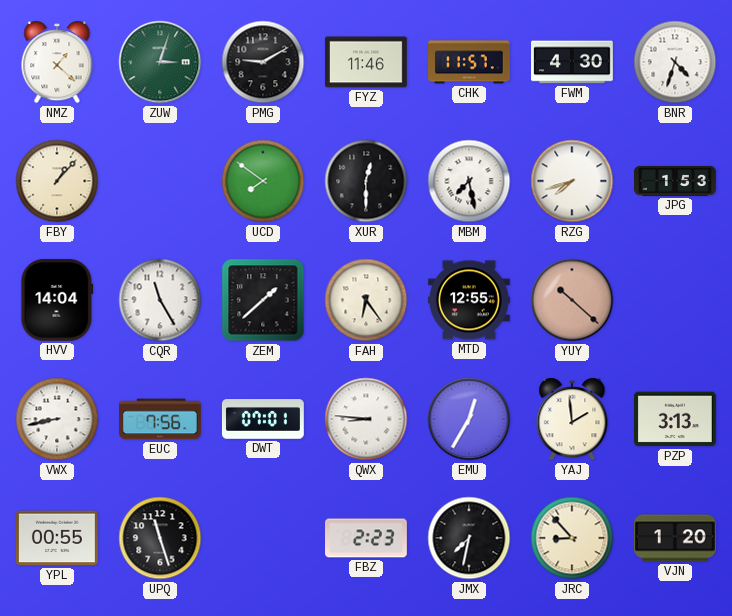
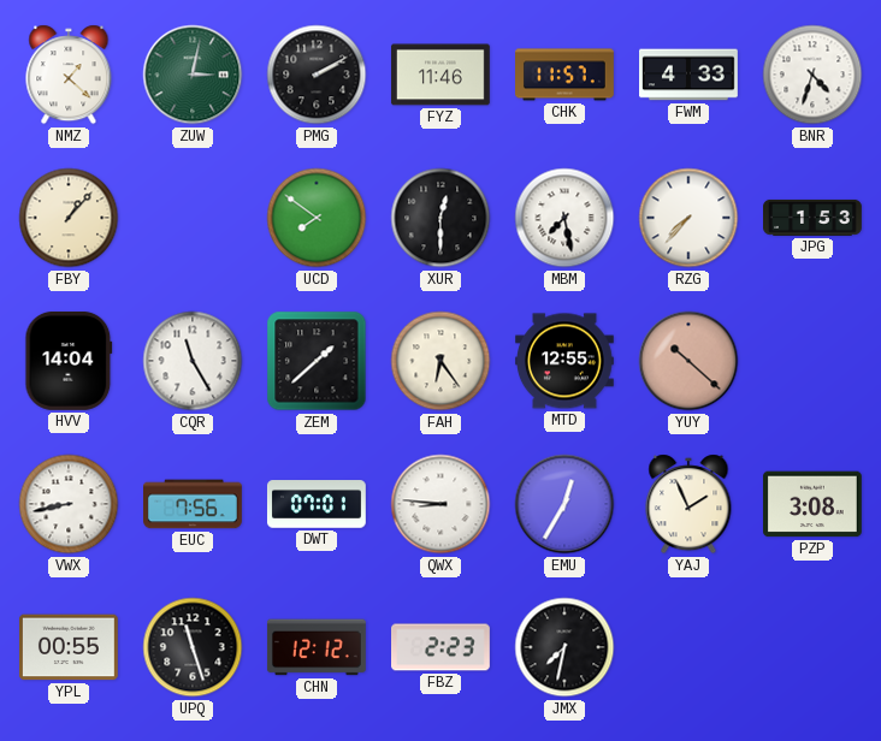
ZUW: 3:03 -> 3:02
PMG: 9:10 -> 2:10
FWM: 4:30 -> 4:33
RZG: 7:42 -> 7:37
YAJ: 1:59 -> 1:56
PZP: 3:13 -> 3:08
CHN: none -> 12:12
JRC: 8:53 -> none
VJN: 1:20 -> none
